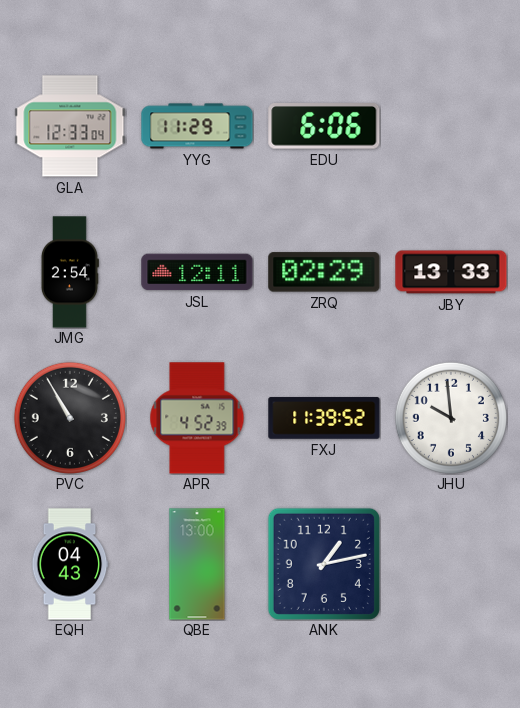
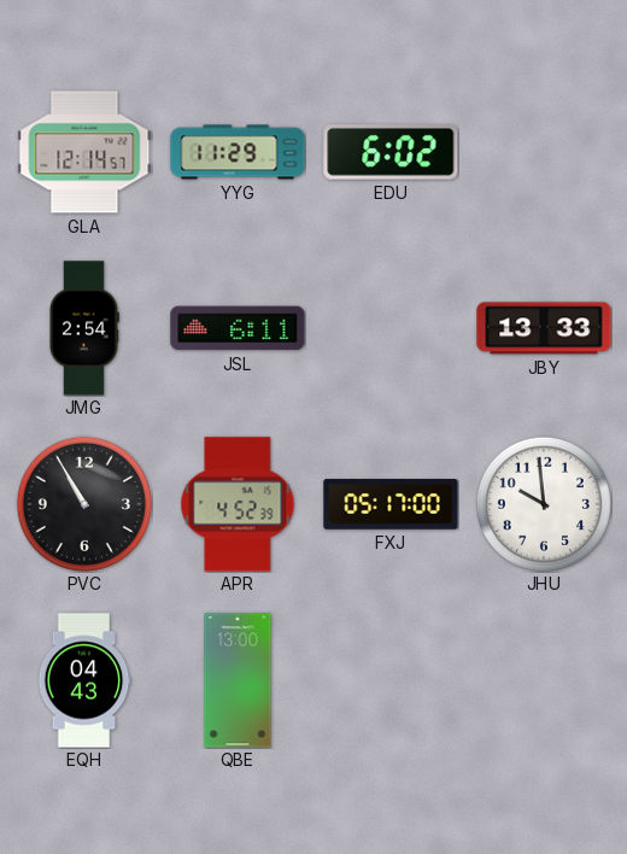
GLA: 12:33 -> 12:14
EDU: 6:06 -> 6:02
JSL: 12:11 -> 6:11
ZRQ: 02:29 -> none
FXJ: 11:39 -> 05:17
ANK: 1:13 -> none
